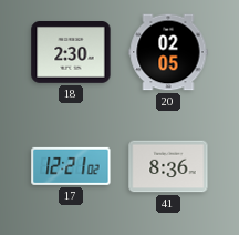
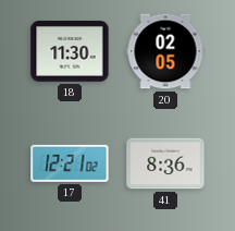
18: 2:30 -> 11:30
